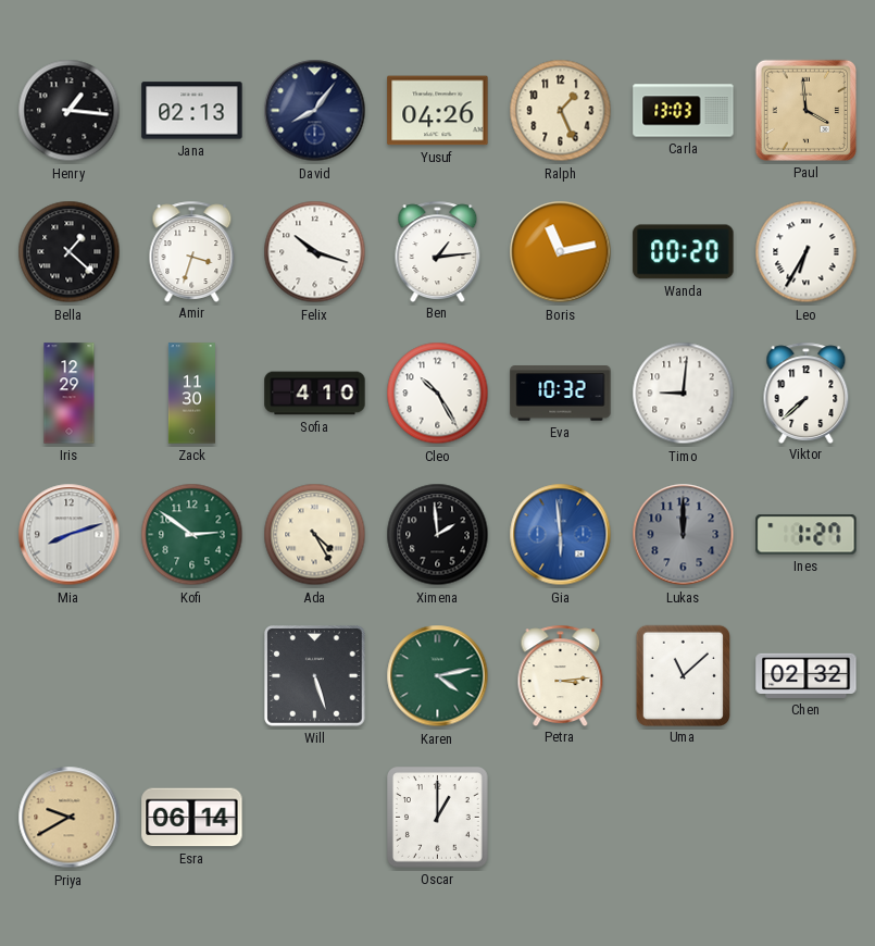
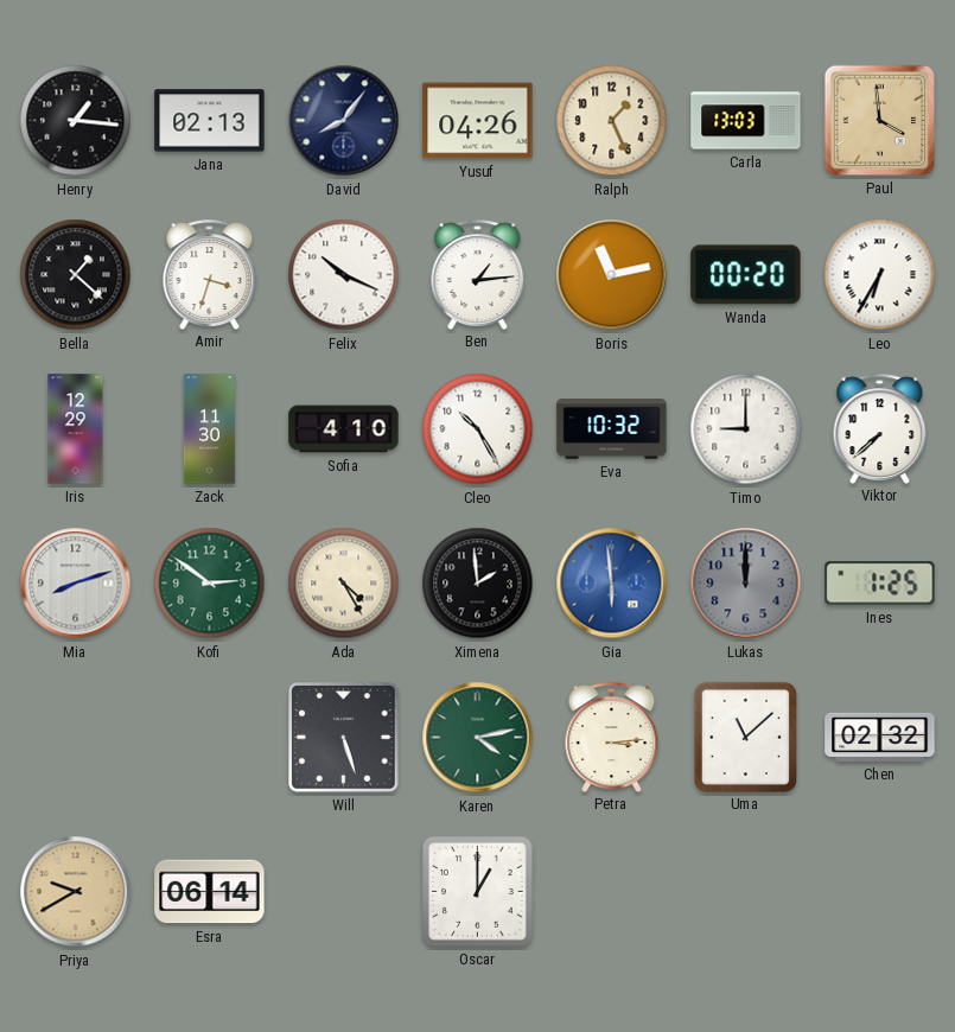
Felix: 10:18 -> 10:19
Timo: 9:01 -> 9:00
Ines: 1:27 -> 1:25
